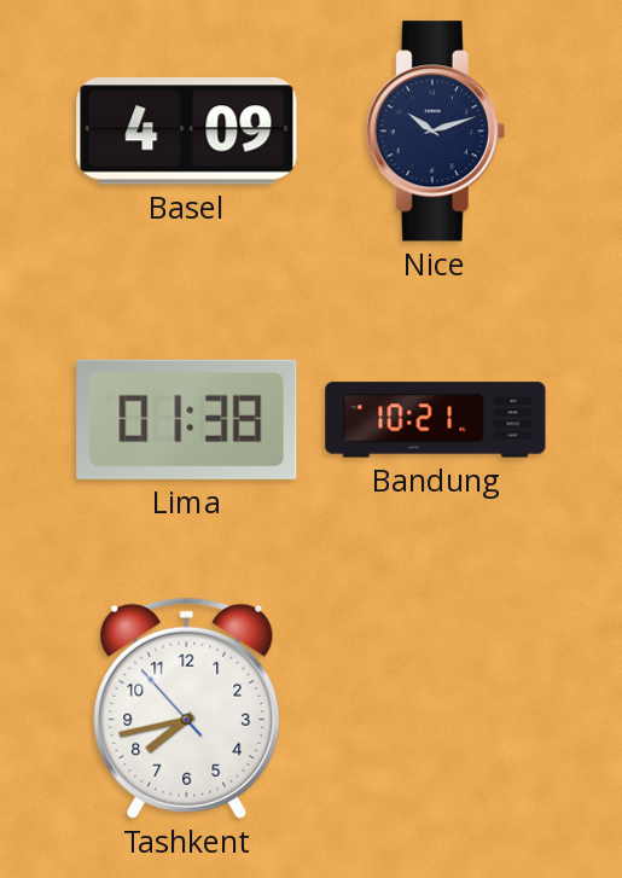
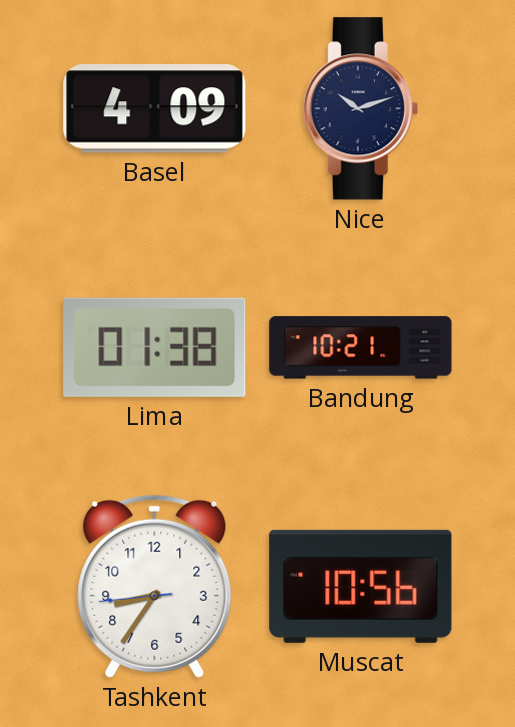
Tashkent: 7:42 -> 8:35
Muscat: none -> 10:56
